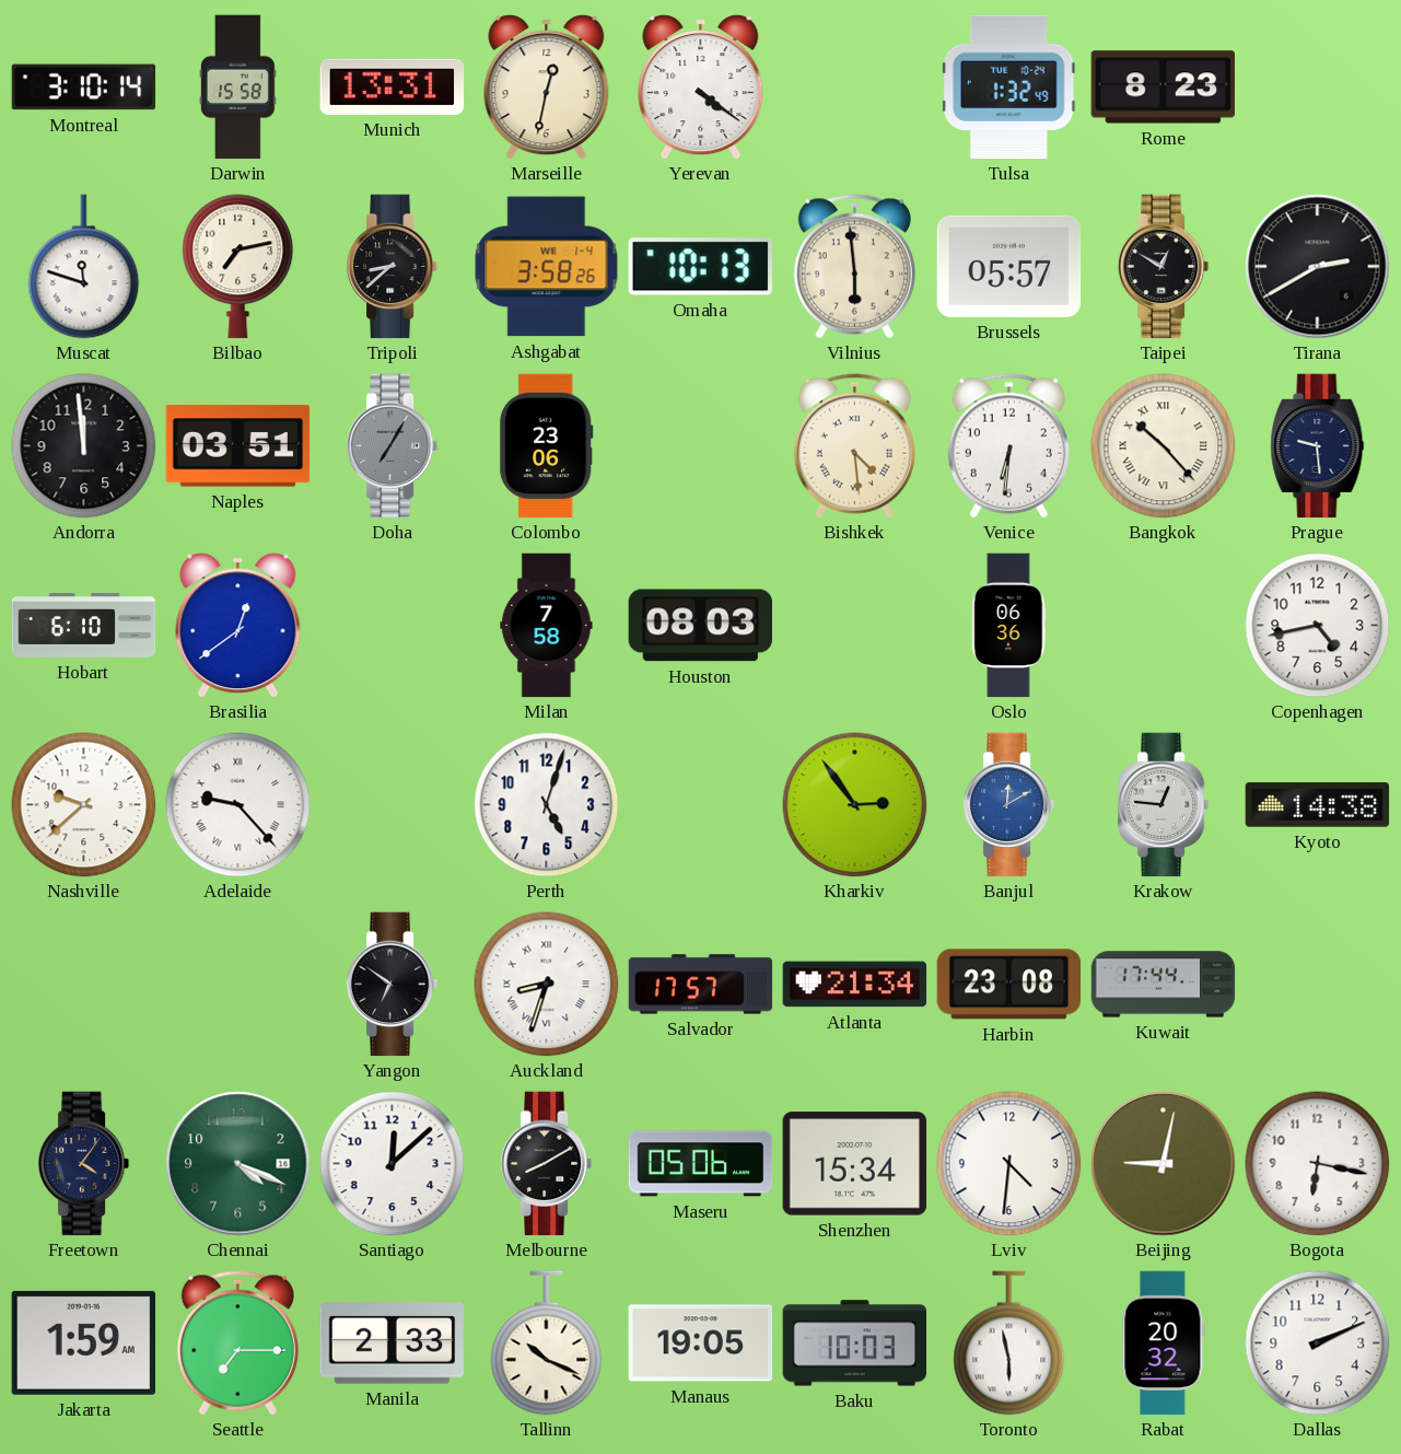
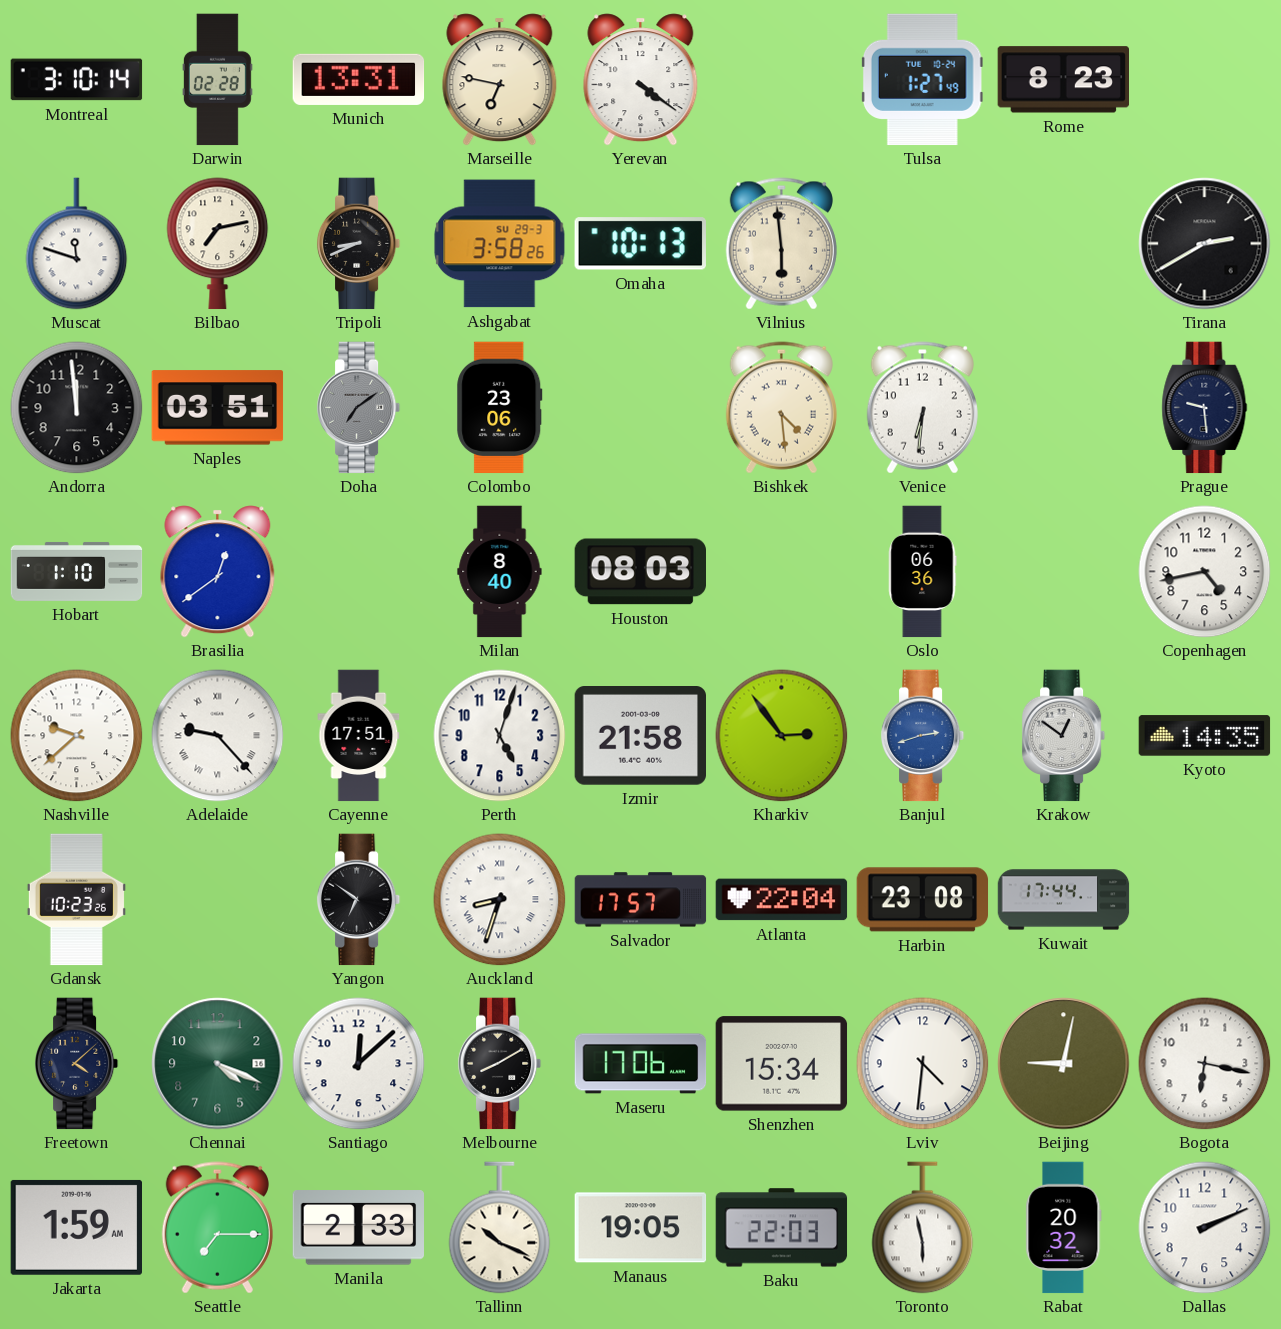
Darwin: 15:58 -> 02:28
Marseille: 12:32 -> 6:47
Tulsa: 1:32 -> 1:27
Tripoli: 8:38 -> 8:41
Ashgabat date: WE 1-4 -> SU 29-3
Brussels: 05:57 -> none
Taipei: 12:50 -> none
Doha: 7:05 -> 7:09
Bangkok: 10:23 -> none
Hobart: 6:10 -> 1:10
Milan: 7:58 -> 8:40
Cayenne: none -> 17:51
Izmir: none -> 21:58
Banjul: 12:10 -> 2:42
Krakow: 12:46 -> 12:51
Kyoto: 14:38 -> 14:35
Gdansk: none -> 10:23
Atlanta: 21:34 -> 22:04
Freetown: 4:06 -> 4:08
Maseru: 05:06 -> 17:06
Baku: 10:03 -> 22:03
